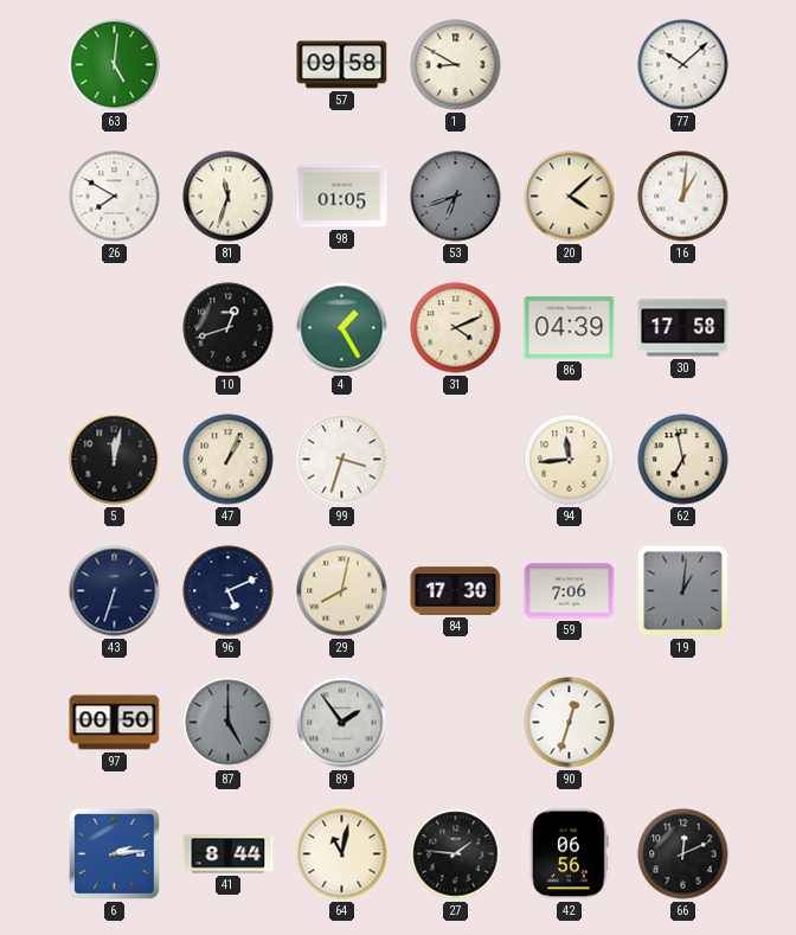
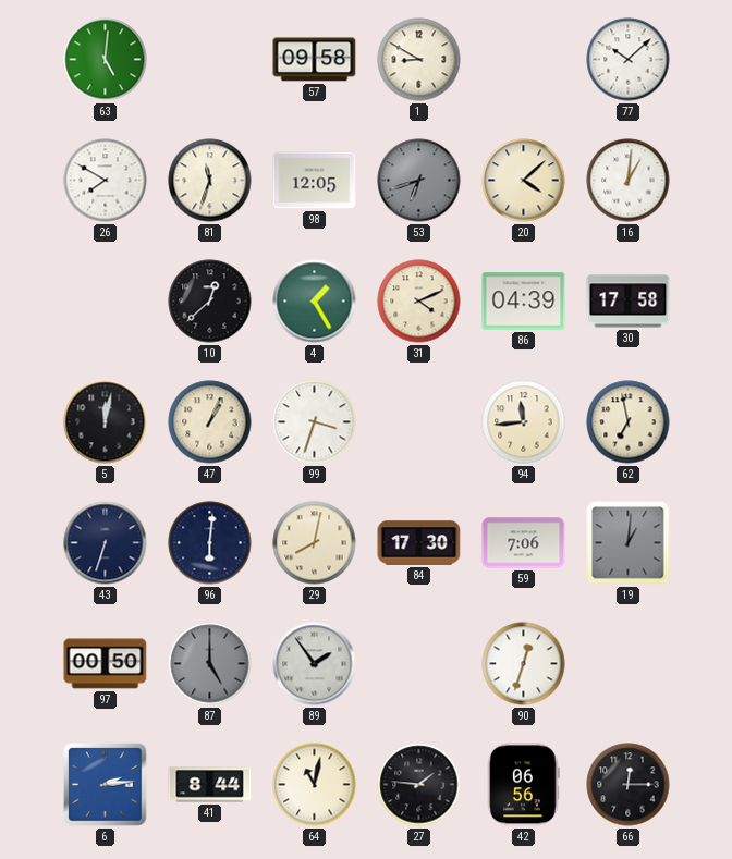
98: 01:05 -> 12:05
10: 12:42 -> 12:38
96: 5:11 -> 6:01
66: 12:11 -> 12:15
